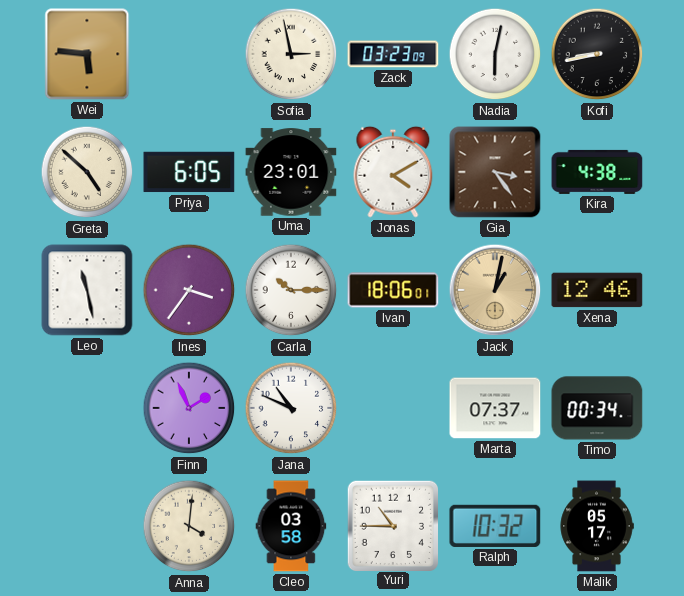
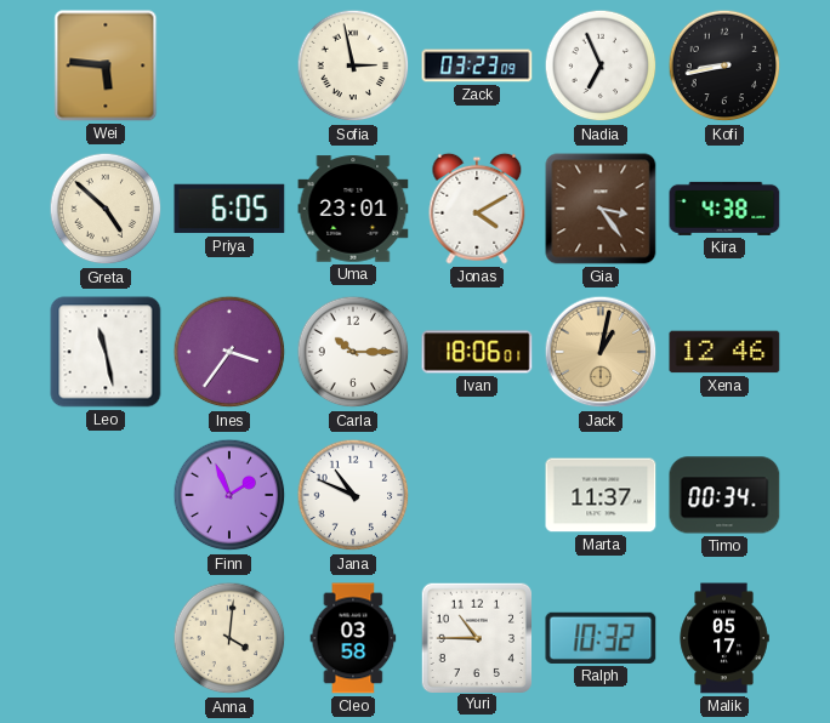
Nadia: 6:02 -> 6:56
Marta: 07:37 -> 11:37
